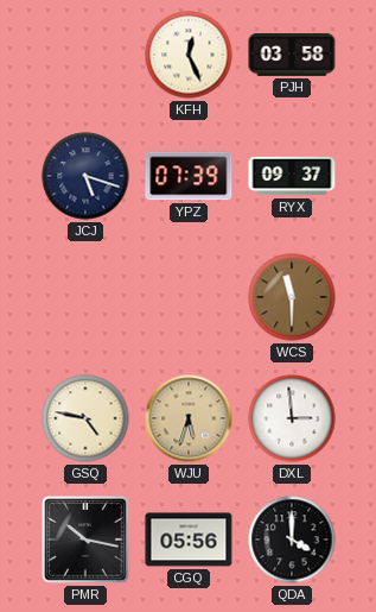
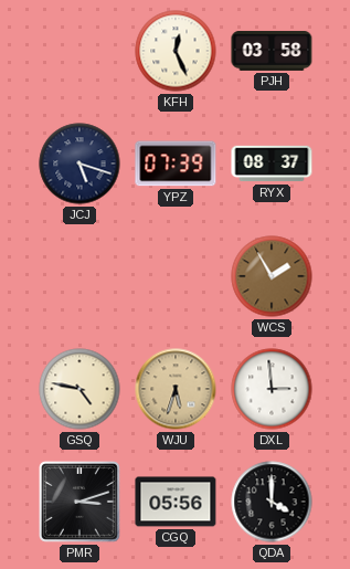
RYX: 09:37 -> 08:37
WCS: 11:30 -> 1:55
PMR: 10:17 -> 3:12
